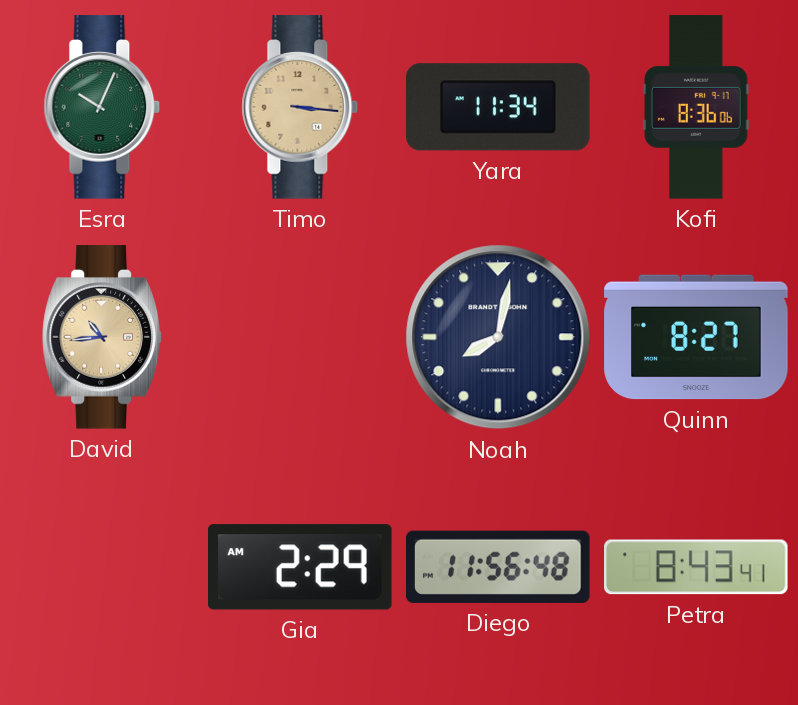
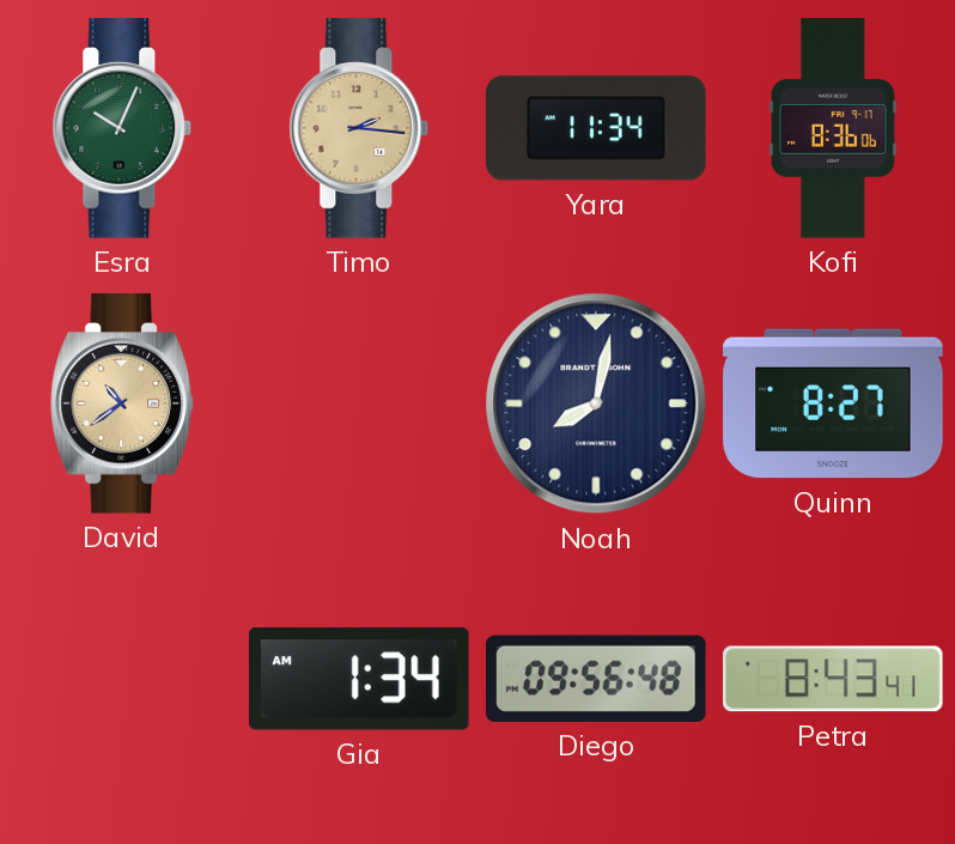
Timo: 3:16 -> 2:16
David: 10:44 -> 10:39
Gia: 2:29 -> 1:34
Diego: 11:56 -> 09:56
